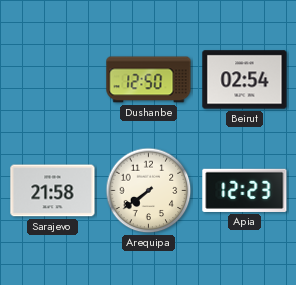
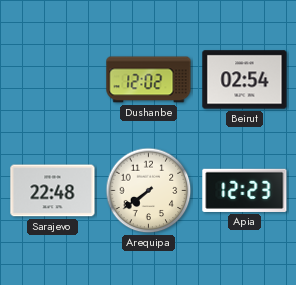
Dushanbe: 12:50 -> 12:02
Sarajevo: 21:58 -> 22:48
